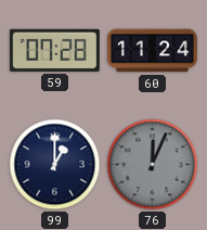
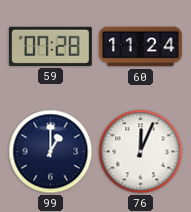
76 dial: grey -> white
